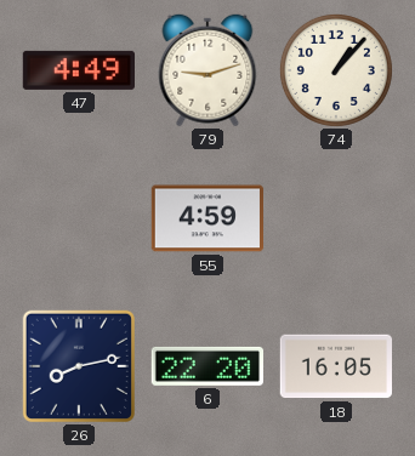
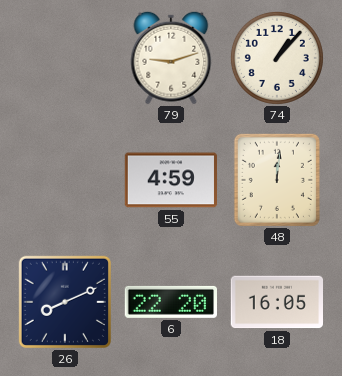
47: 4:49 -> none
48: none -> 12:01
26: 8:13 -> 8:11
